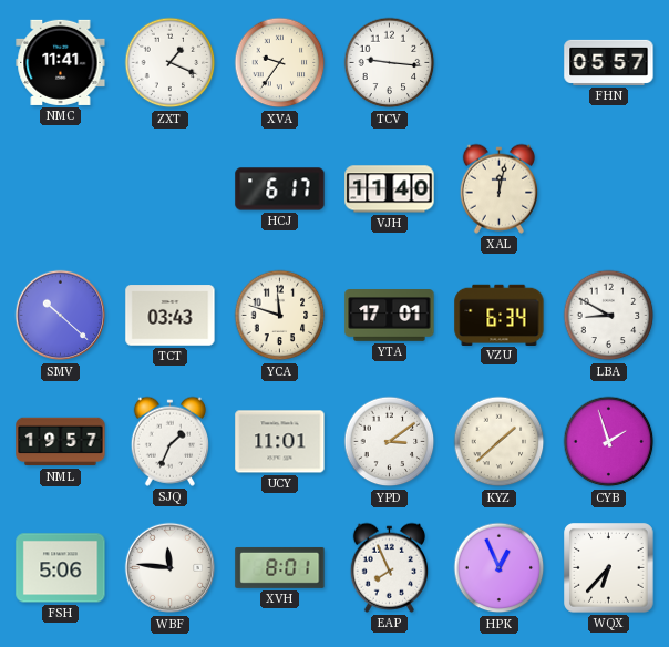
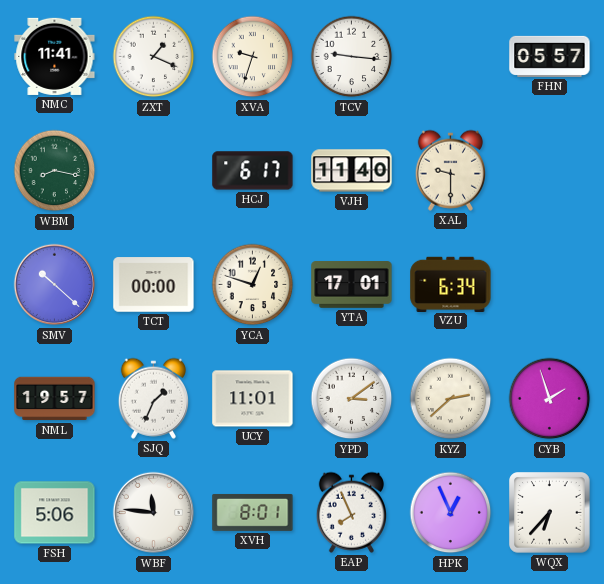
XVA: 9:36 -> 9:33
WBM: none -> 8:17
XAL: 12:02 -> 9:30
TCT: 03:43 -> 00:00
YCA: 11:48 -> 12:48
LBA: 8:50 -> none
KYZ: 1:38 -> 2:38
